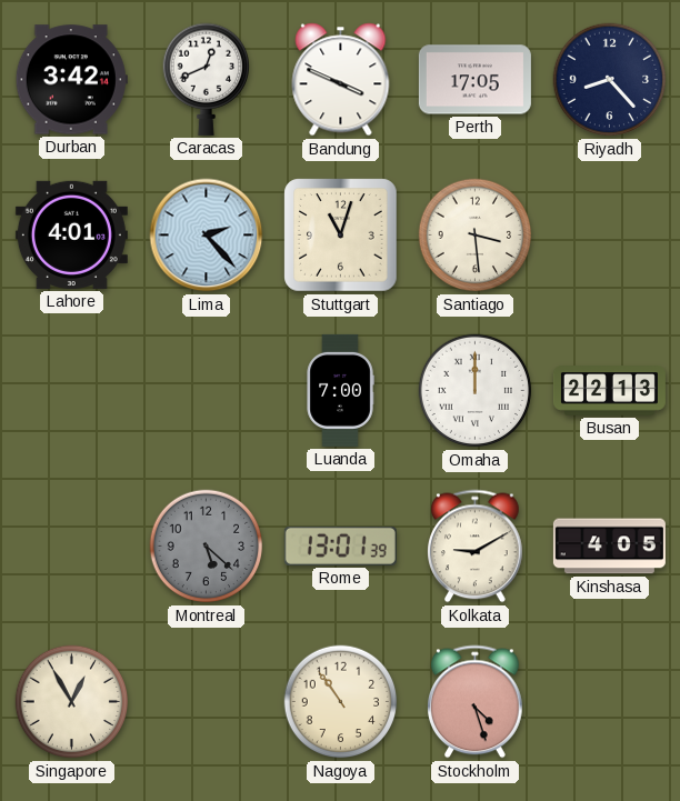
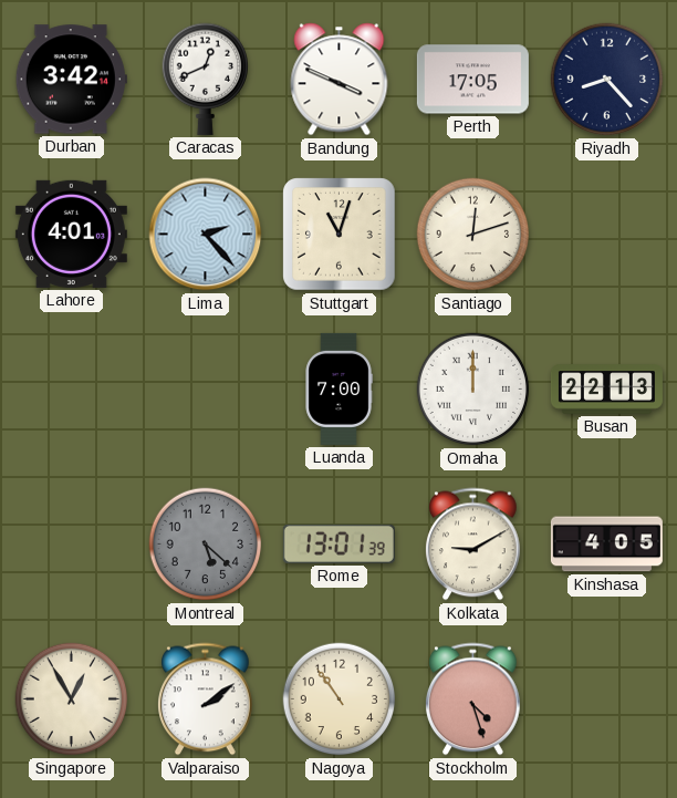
Santiago: 3:29 -> 12:12
Valparaiso: none -> 2:09
